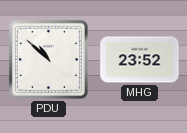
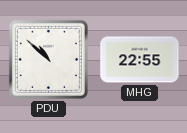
MHG: 23:52 -> 22:55
